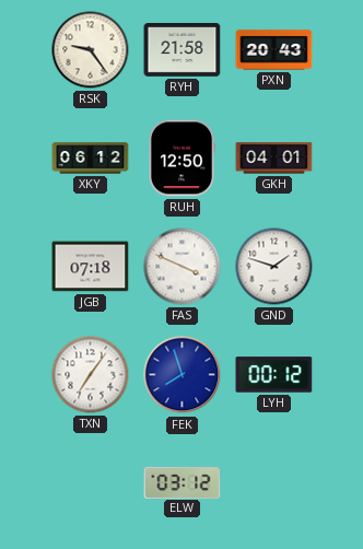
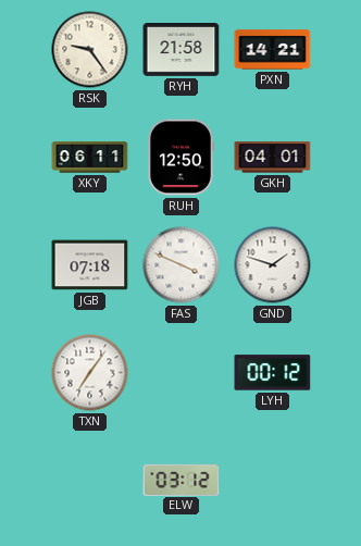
PXN: 20:43 -> 14:21
XKY: 06:12 -> 06:11
FEK: 7:57 -> none
